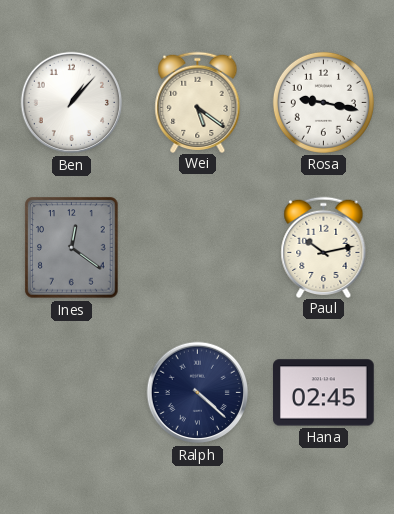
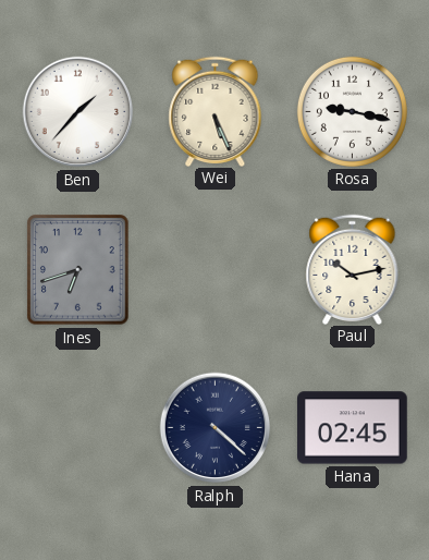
Ben: 1:07 -> 1:37
Wei: 5:21 -> 5:26
Ines: 12:21 -> 6:42
